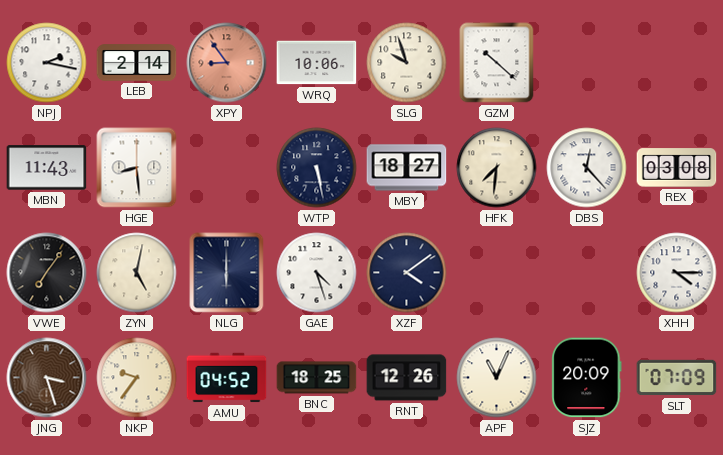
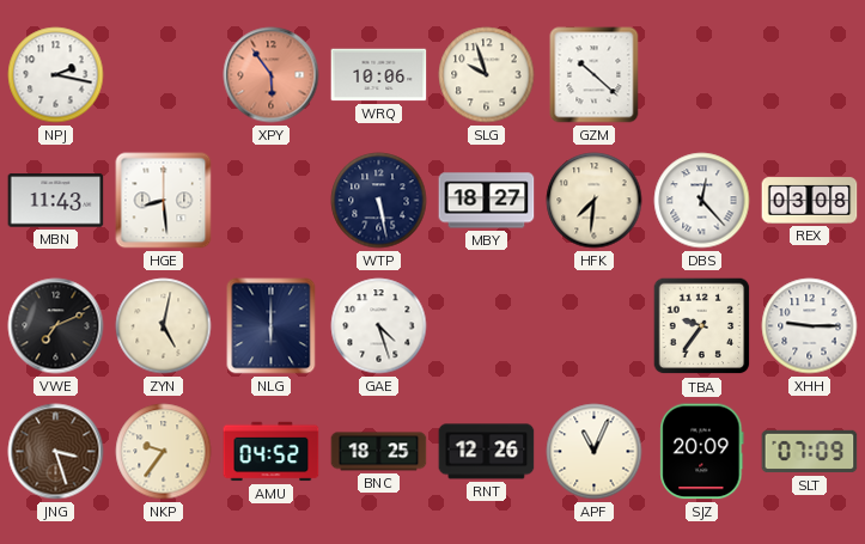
LEB: 2:14 -> none
XPY: 8:54 -> 5:54
VWE: 7:06 -> 7:11
XZF: 4:09 -> none
TBA: none -> 9:36
XHH: 4:15 -> 9:15
